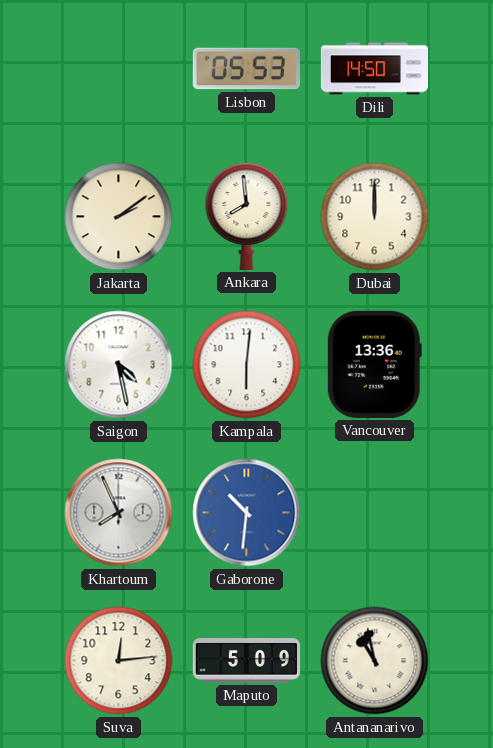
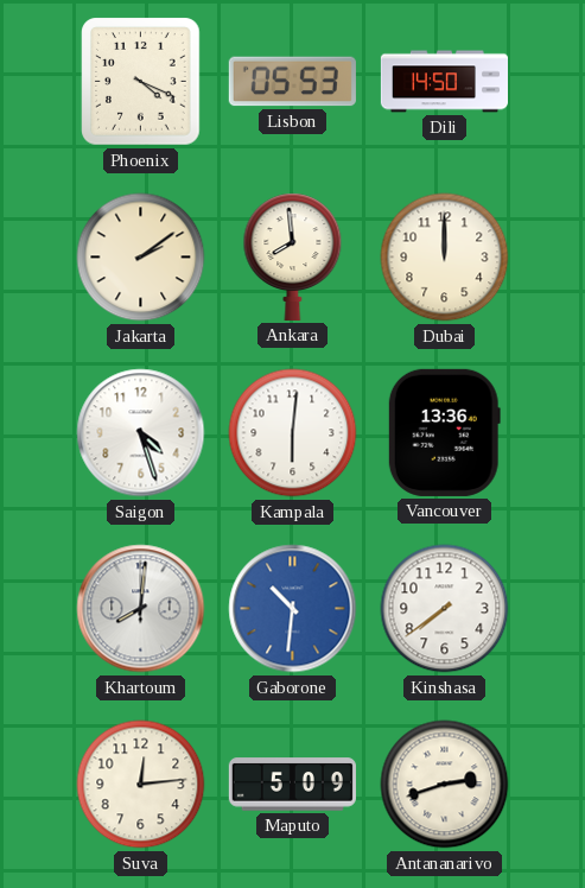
Phoenix: none -> 4:19
Saigon: 4:28 -> 4:27
Khartoum: 7:56 -> 8:01
Kinshasa: none -> 7:39
Antananarivo: 10:58 -> 2:42
